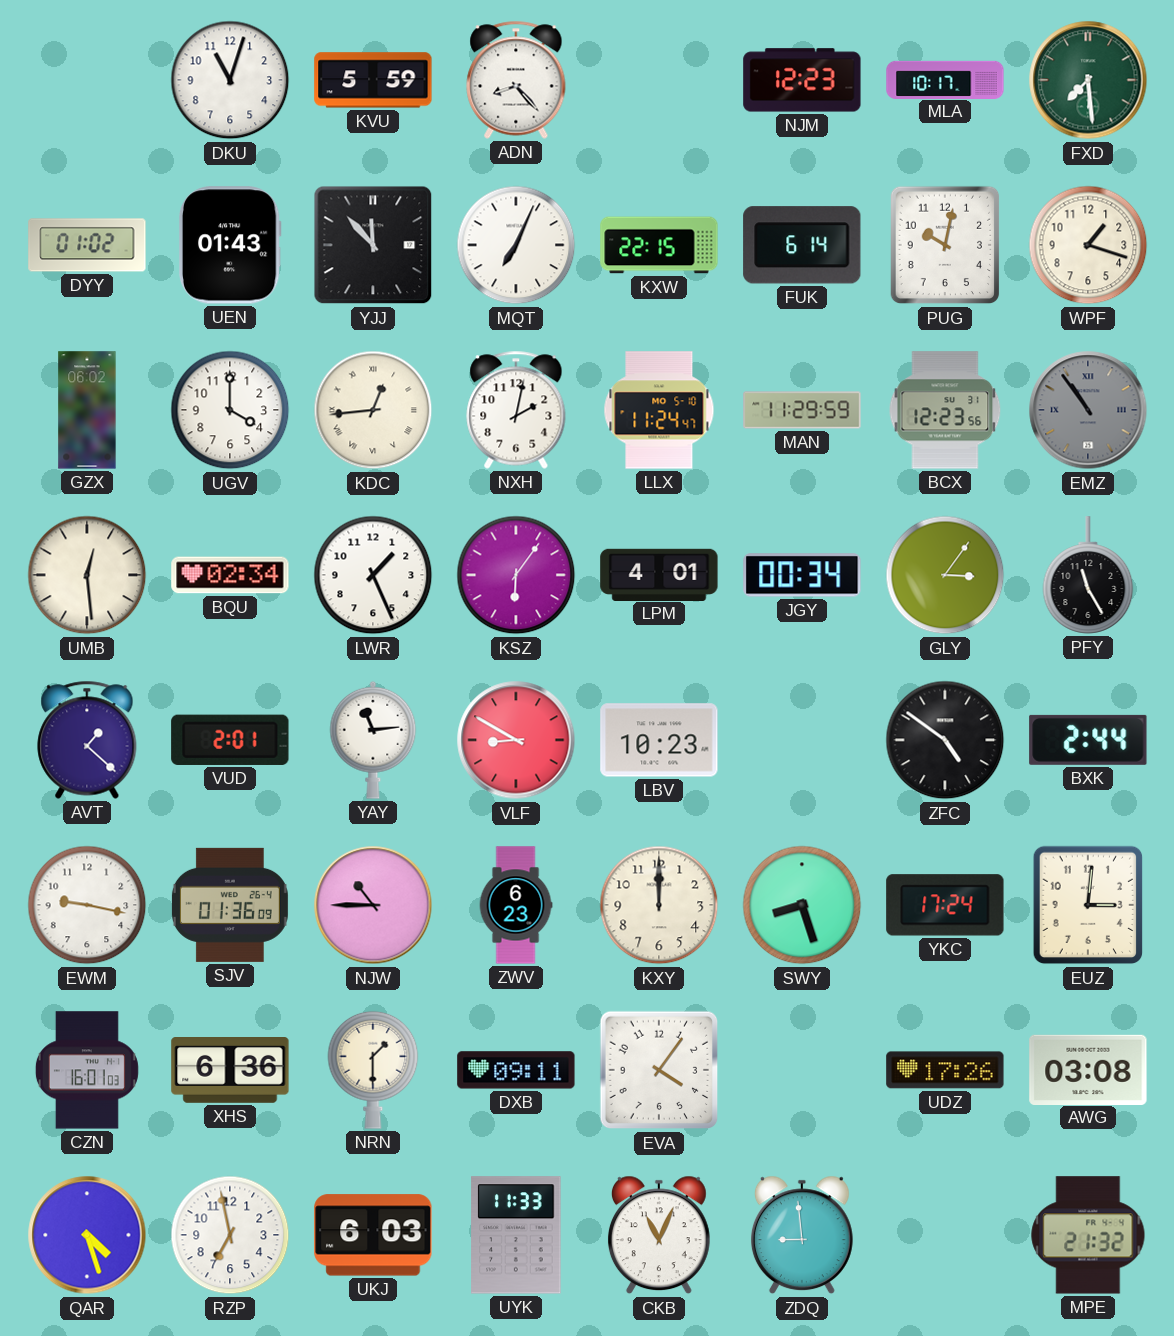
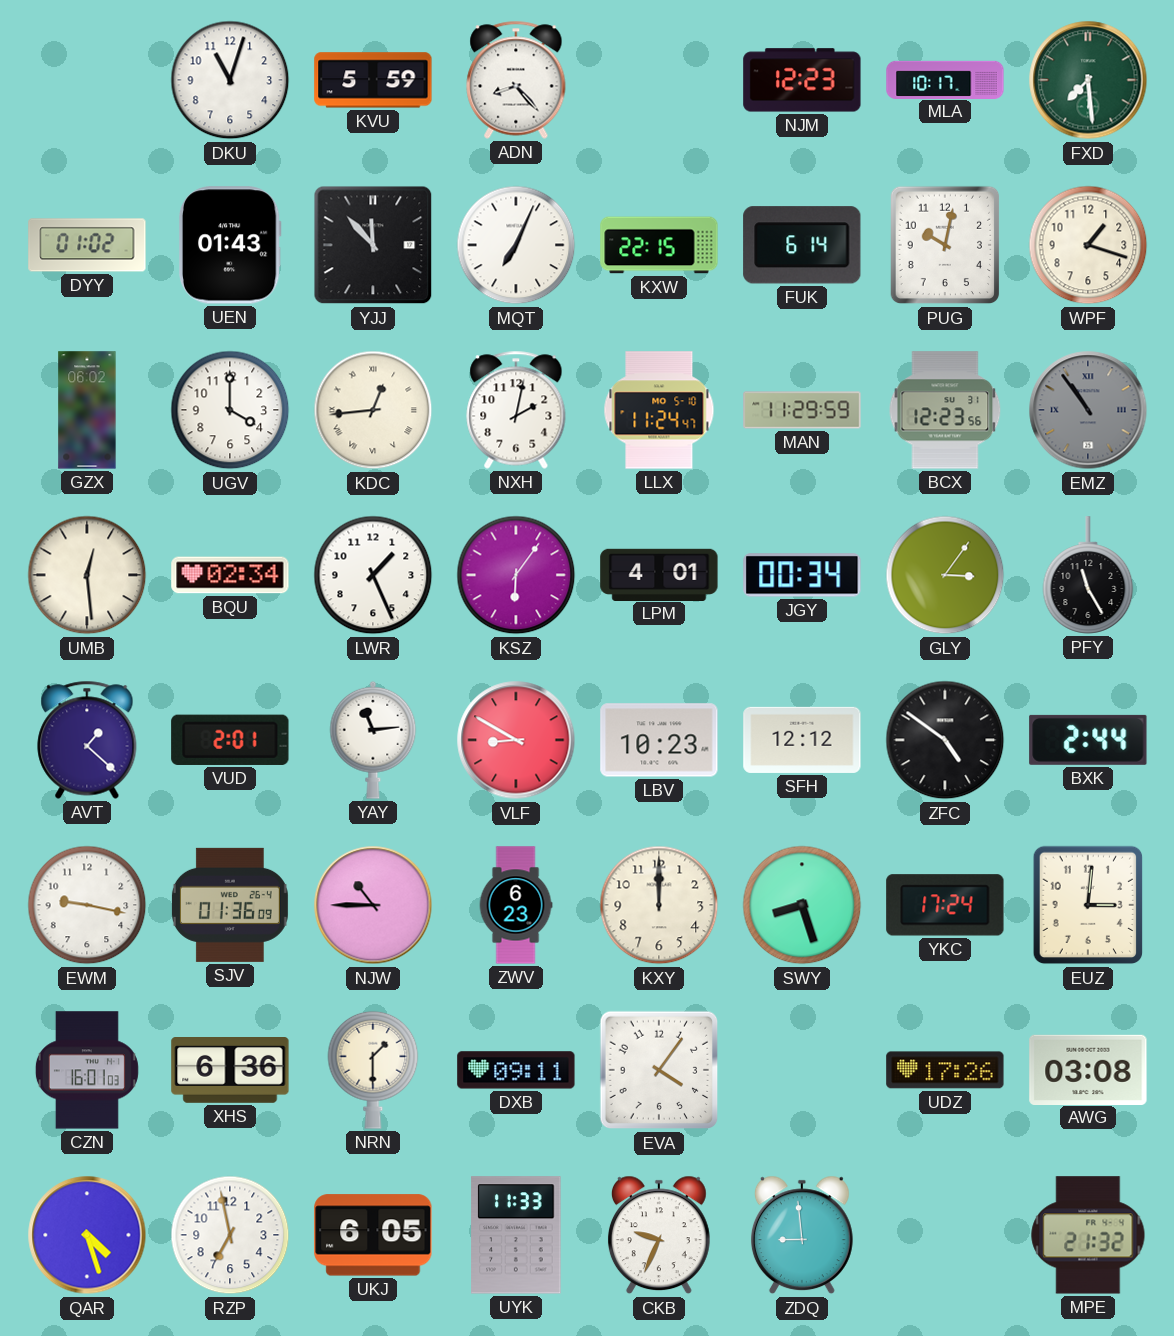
SFH: none -> 12:12
UKJ: 6:03 -> 6:05
CKB: 11:04 -> 9:34
